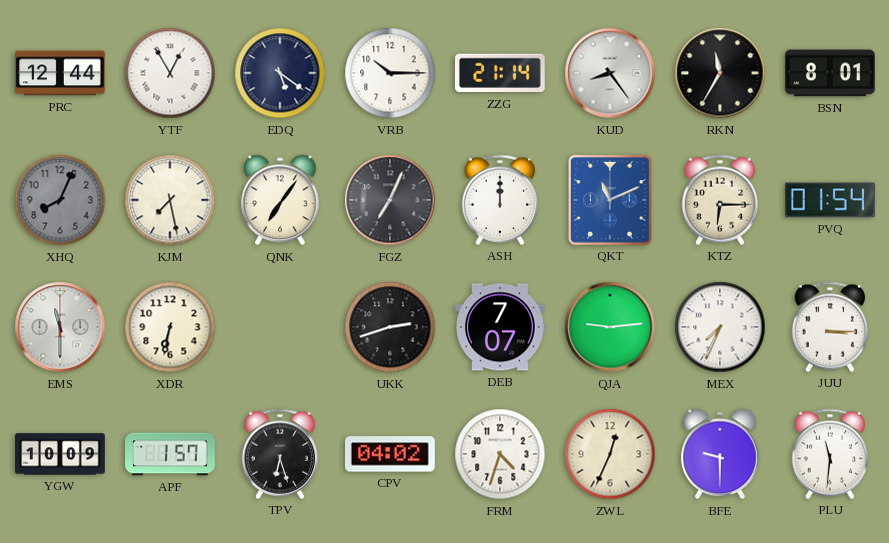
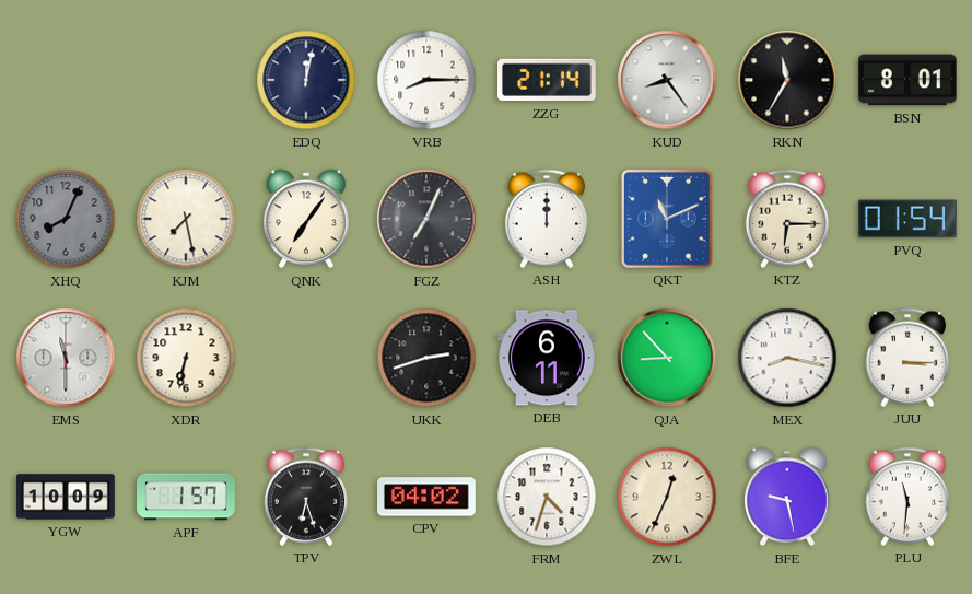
PRC: 12:44 -> none
YTF: 12:55 -> none
EDQ: 5:21 -> 12:02
VRB: 10:15 -> 8:15
DEB: 7:07 -> 6:11
QJA: 9:14 -> 8:53
MEX: 7:34 -> 8:17
BFE: 9:30 -> 9:28
